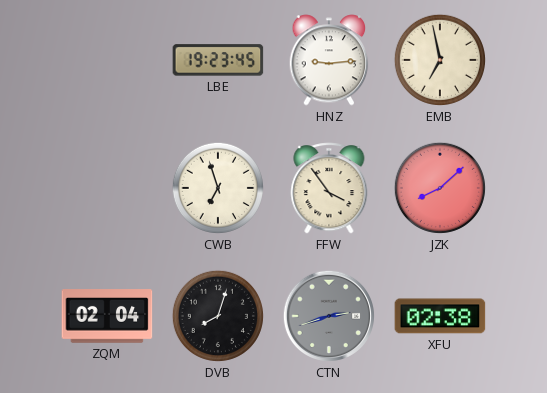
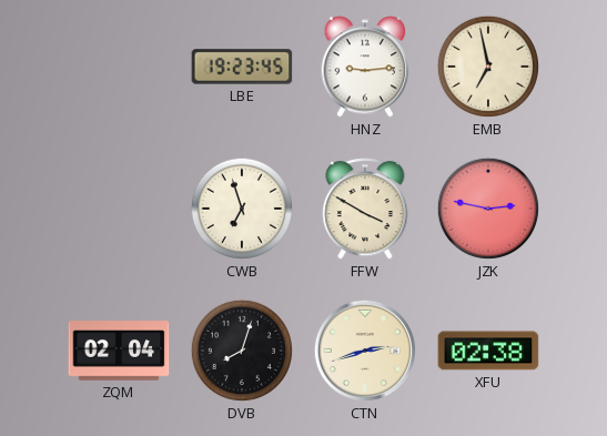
FFW: 3:54 -> 3:50
JZK: 8:08 -> 2:47
CTN dial: grey -> cream
